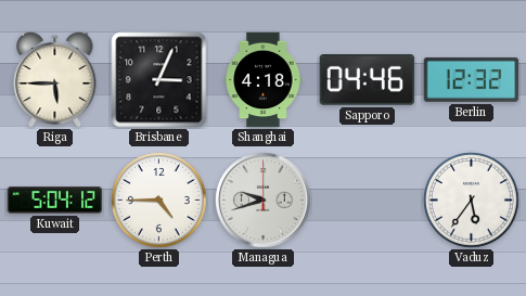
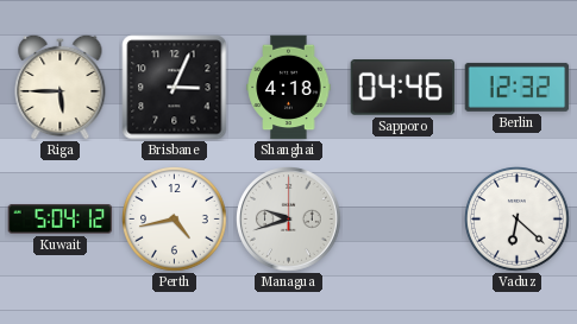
Perth: 4:45 -> 4:43
Vaduz: 5:36 -> 6:22
